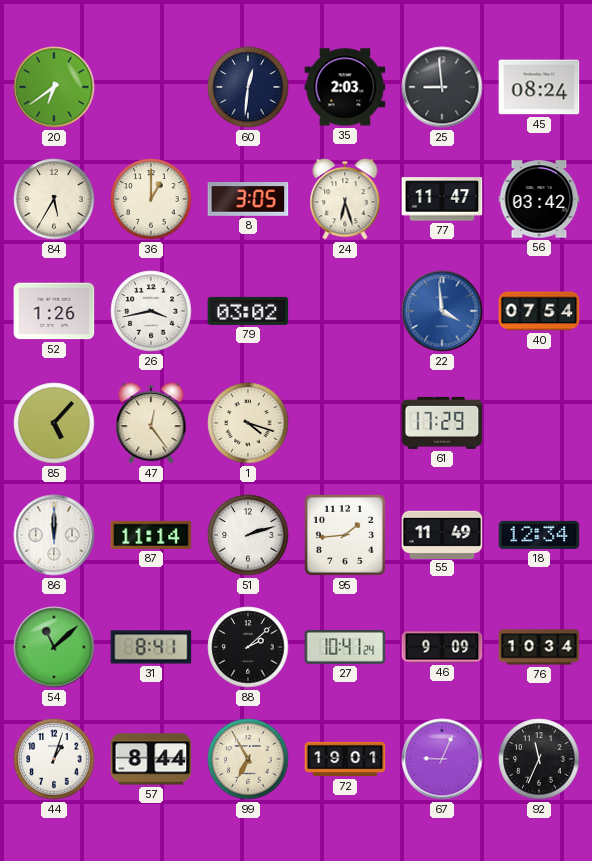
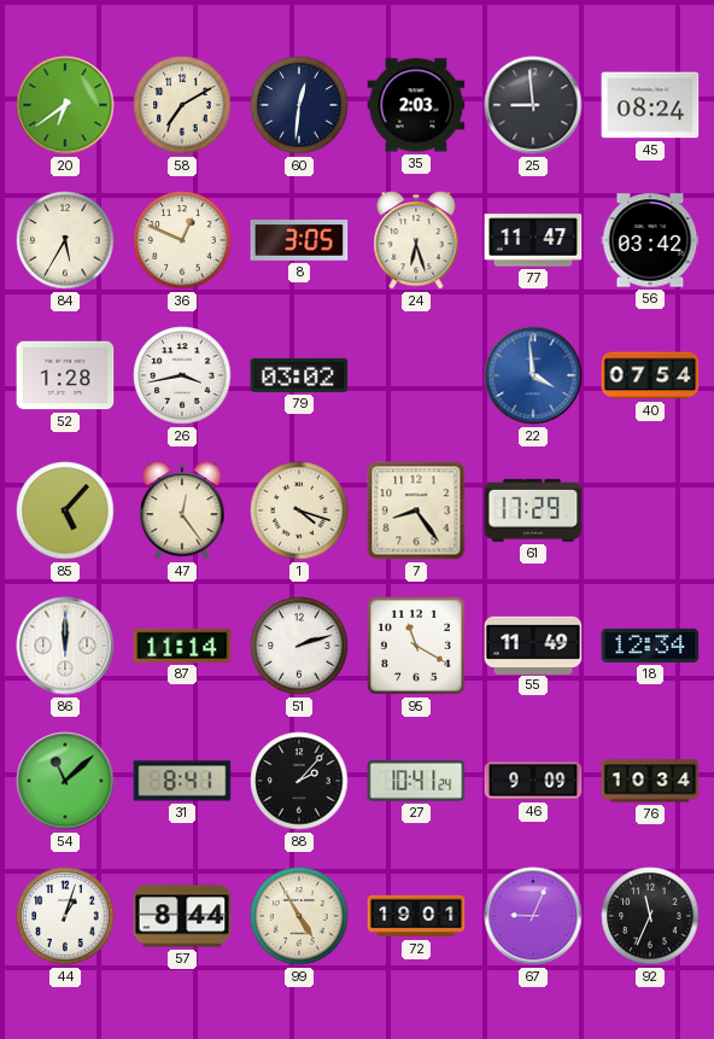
58: none -> 7:10
36: 1:00 -> 12:49
52: 1:26 -> 1:28
7: none -> 8:24
95: 1:44 -> 11:20
88: 2:08 -> 2:07
99: 6:55 -> 4:55
